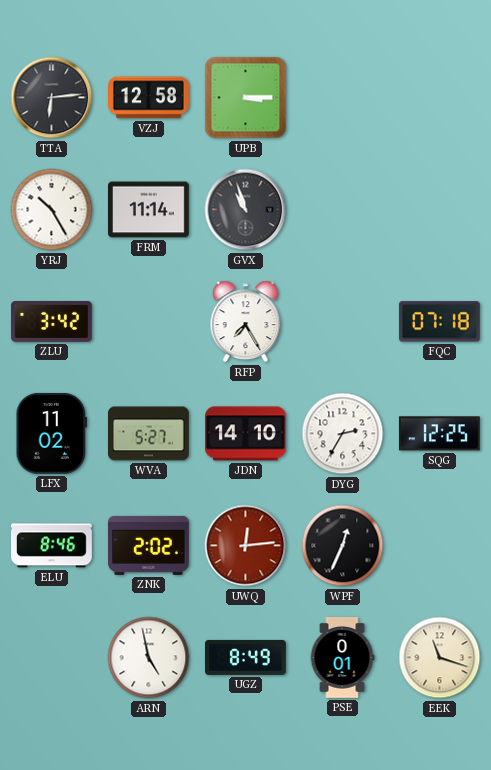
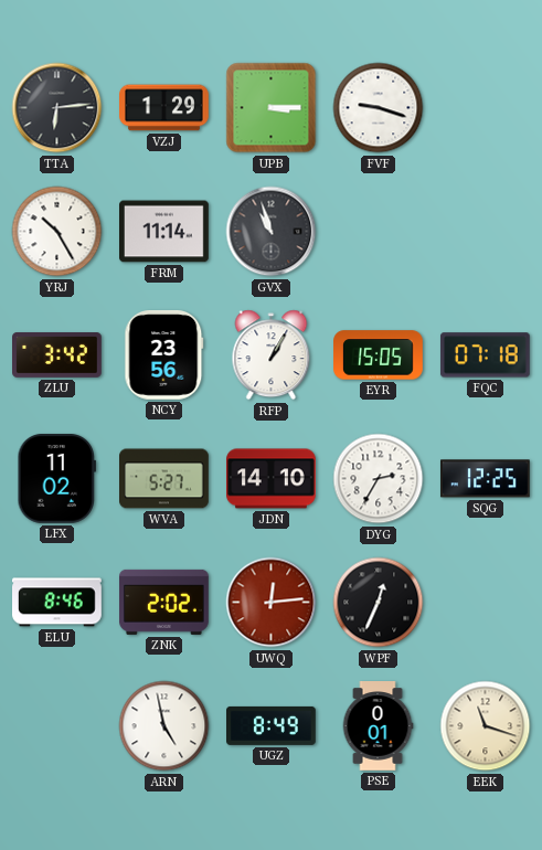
VZJ: 12:58 -> 1:29
FVF: none -> 9:18
NCY: none -> 23:56
RFP: 7:25 -> 1:05
EYR: none -> 15:05
